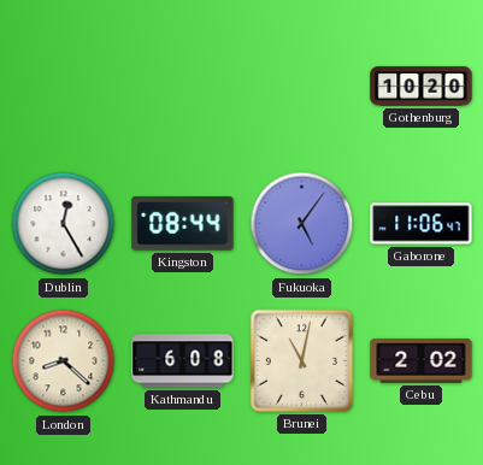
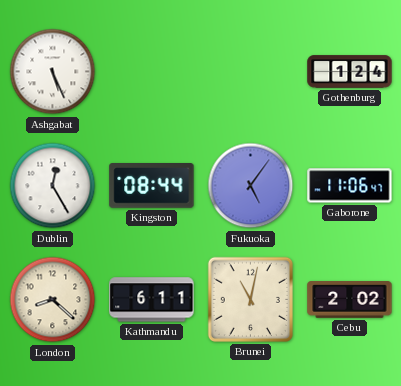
Ashgabat: none -> 5:26
Gothenburg: 10:20 -> 1:24
Kathmandu: 6:08 -> 6:11
